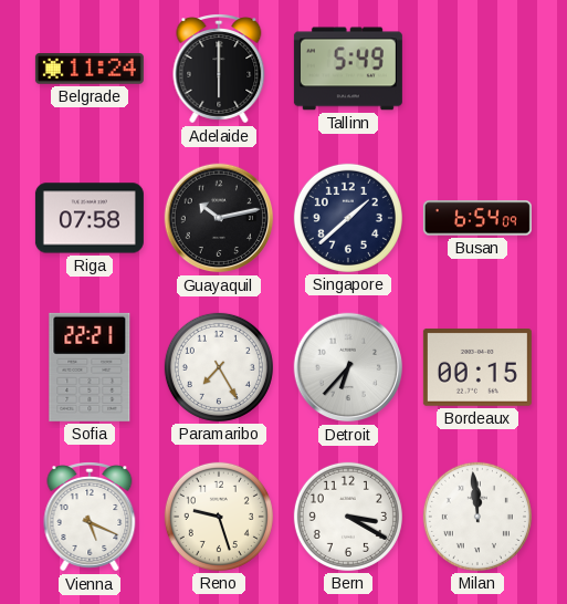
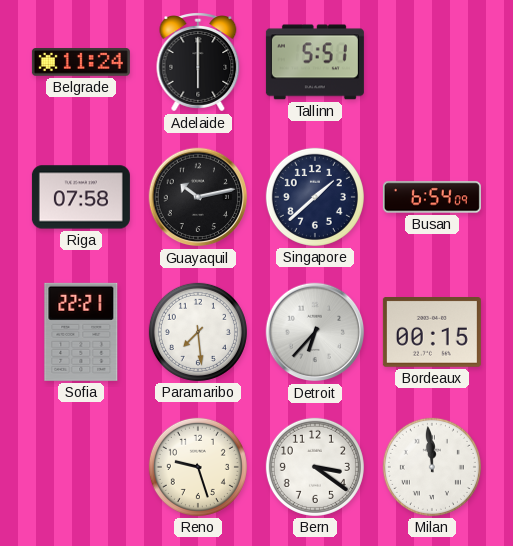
Tallinn: 5:49 -> 5:51
Paramaribo: 7:25 -> 7:29
Vienna: 5:19 -> none
Bern: 3:20 -> 3:21
